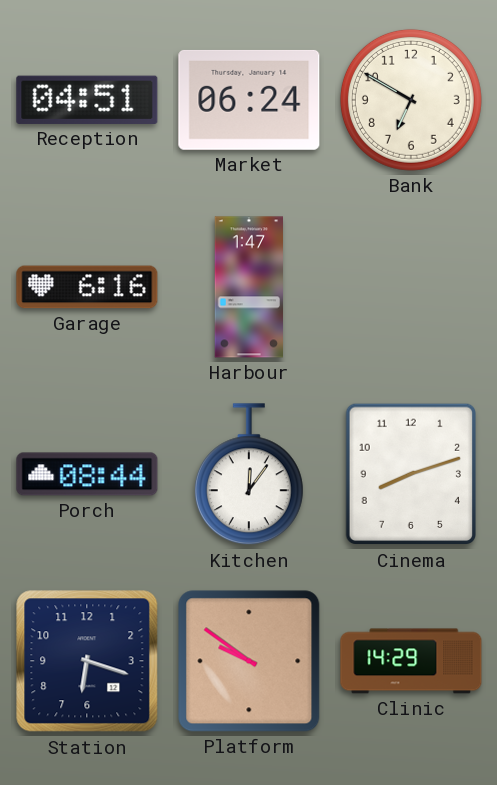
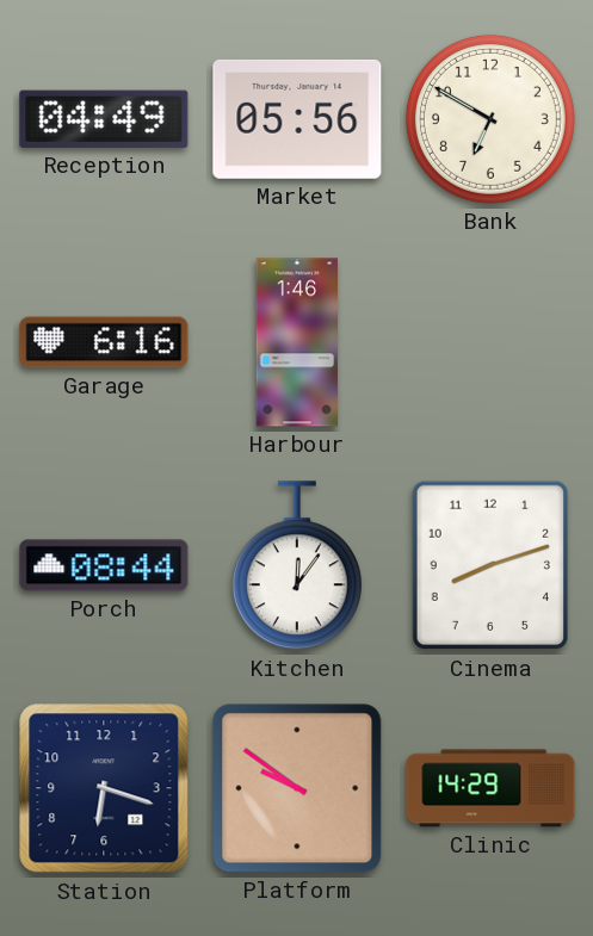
Reception: 04:51 -> 04:49
Market: 06:24 -> 05:56
Harbour: 1:47 -> 1:46
